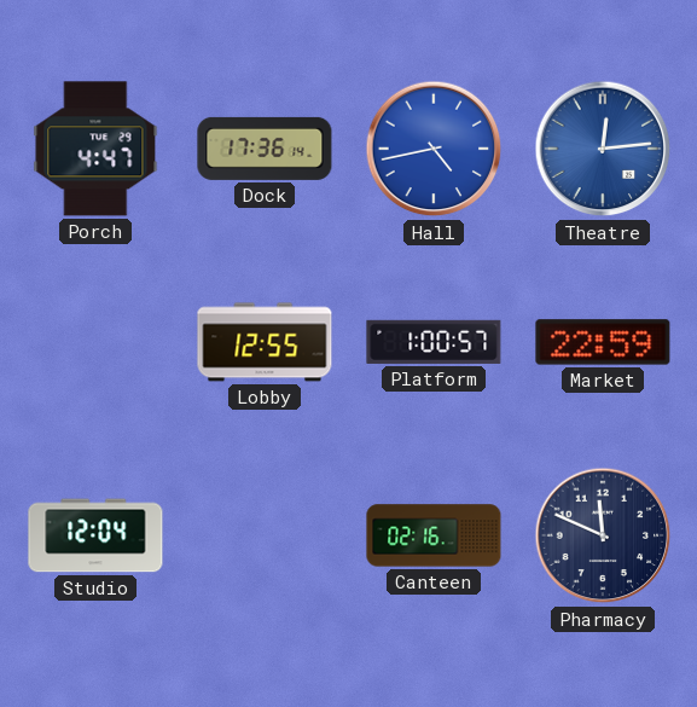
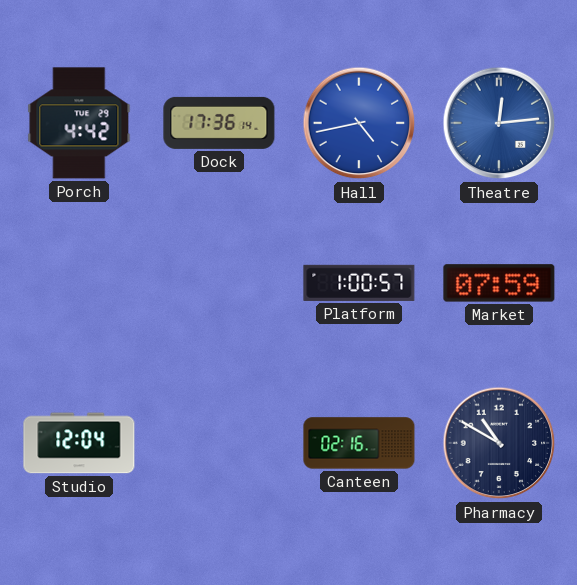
Porch: 4:47 -> 4:42
Lobby: 12:55 -> none
Market: 22:59 -> 07:59
Pharmacy: 11:49 -> 10:50
